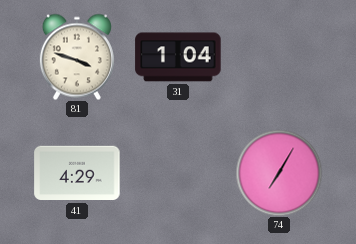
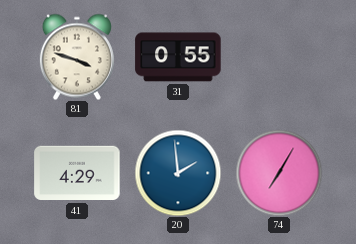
31: 1:04 -> 0:55
20: none -> 1:59
